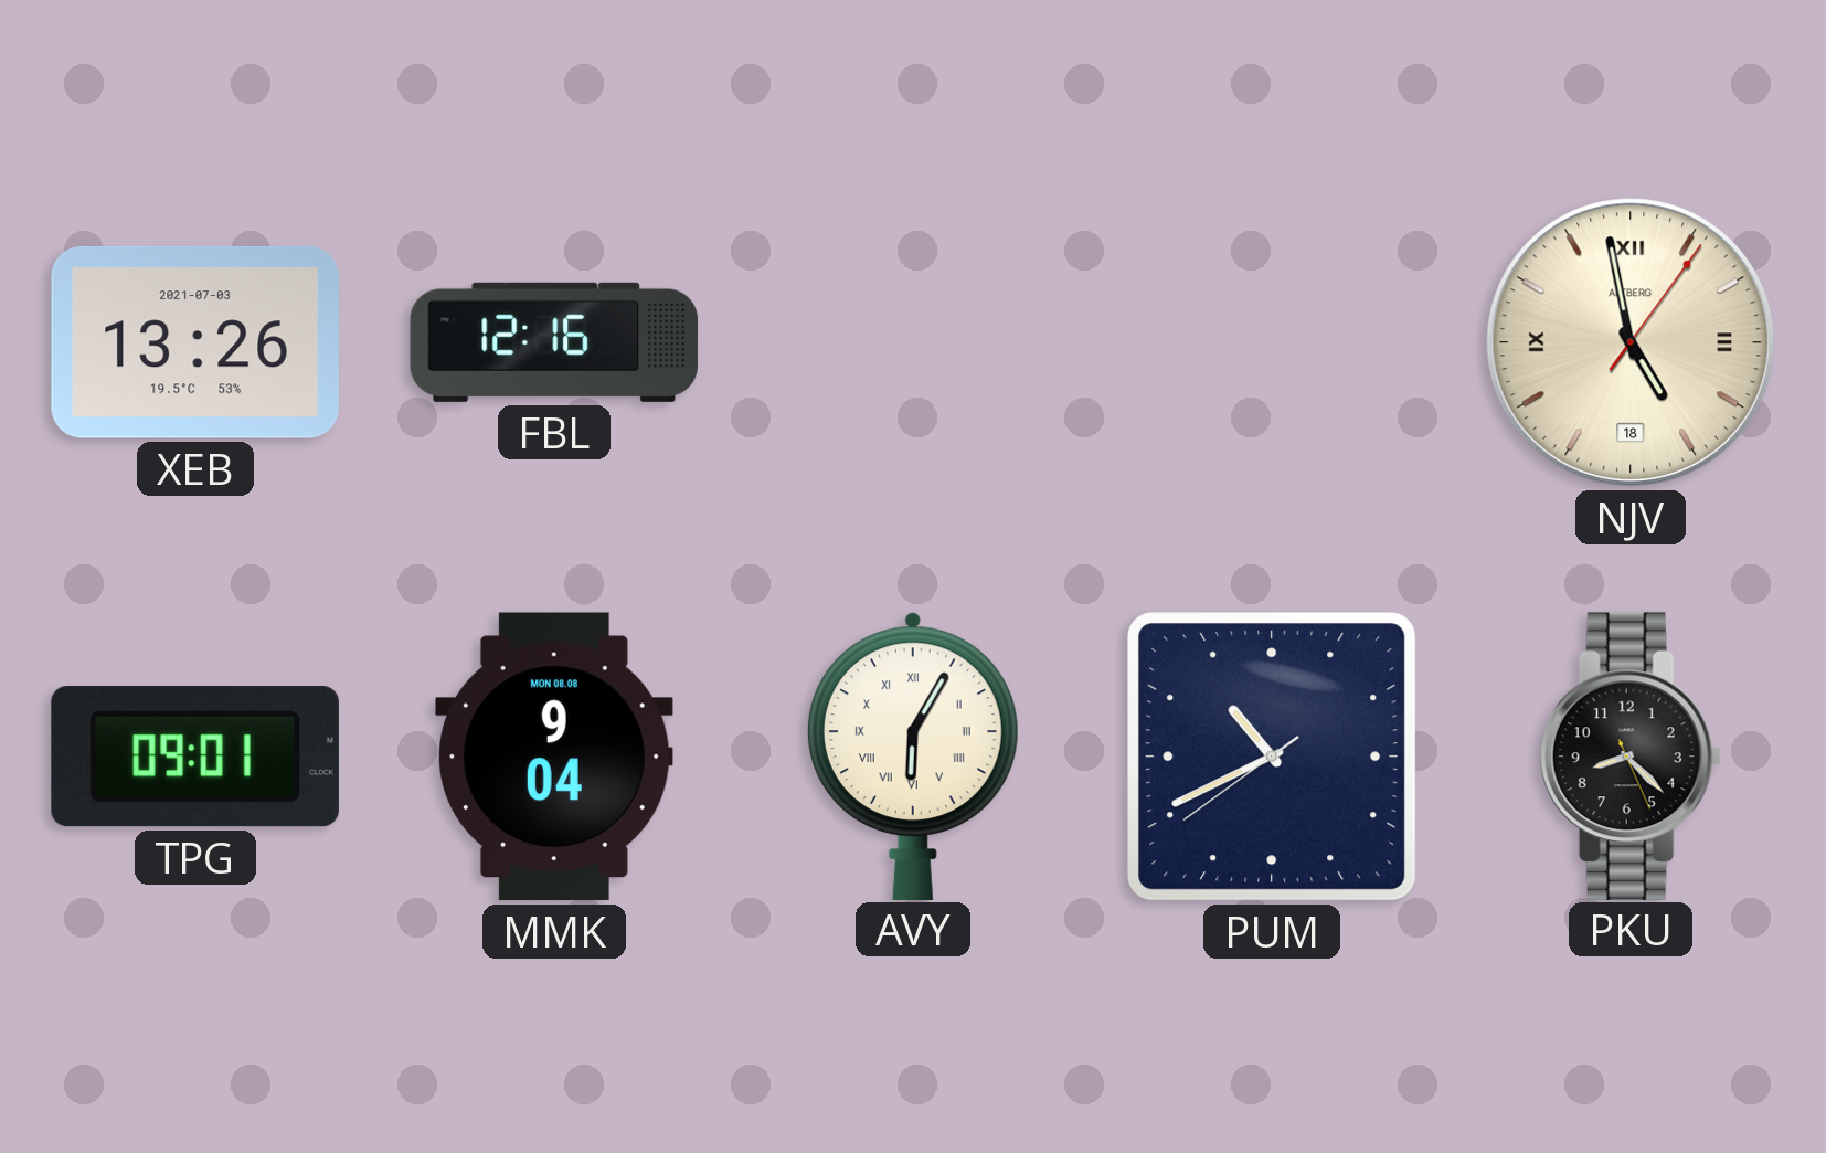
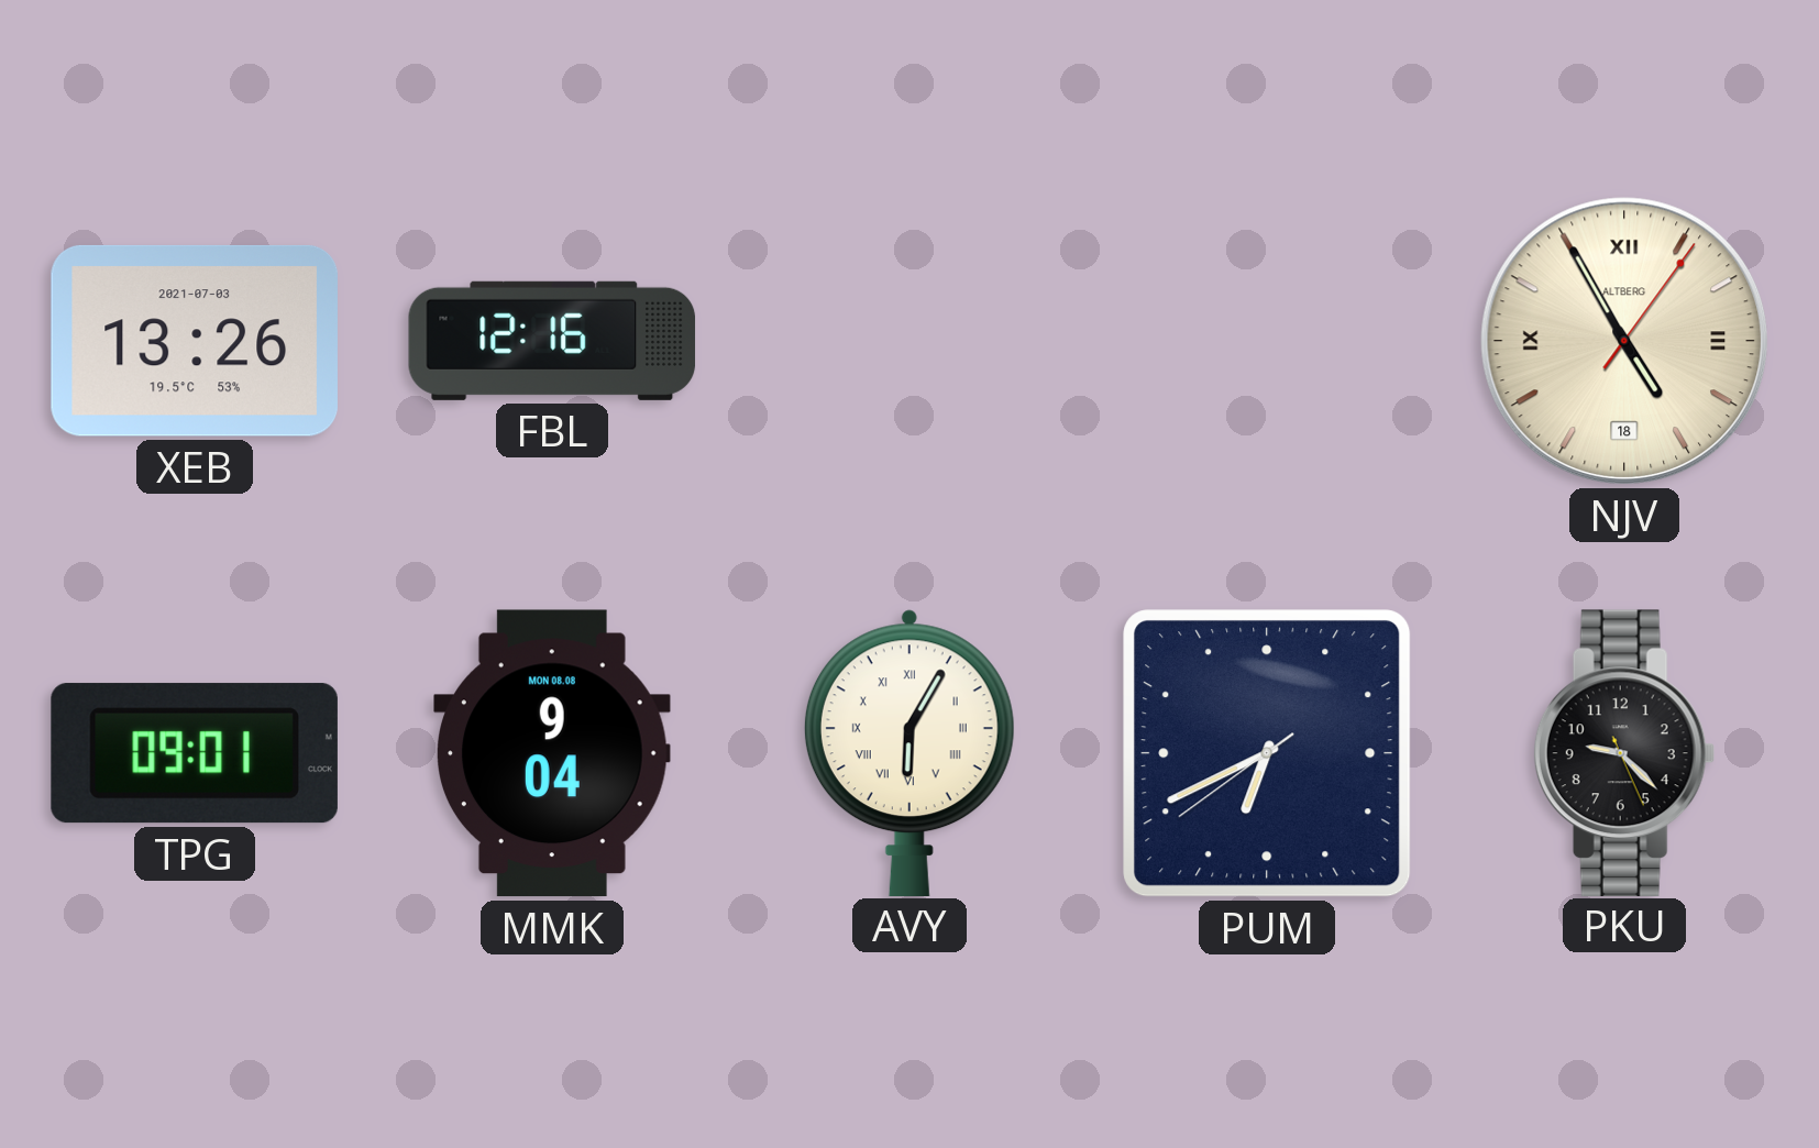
NJV: 4:58 -> 4:55
PUM: 10:40 -> 6:40
PKU: 8:22 -> 9:22
